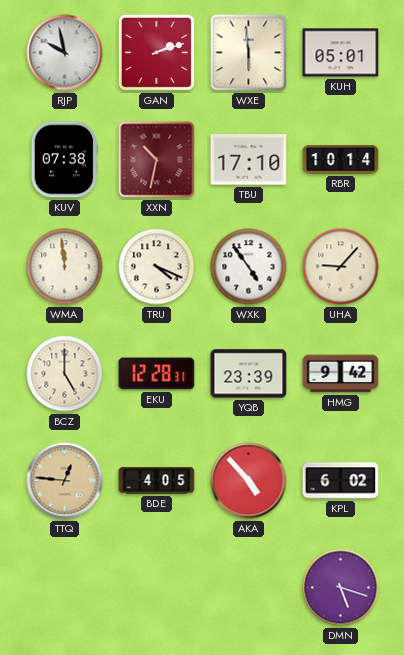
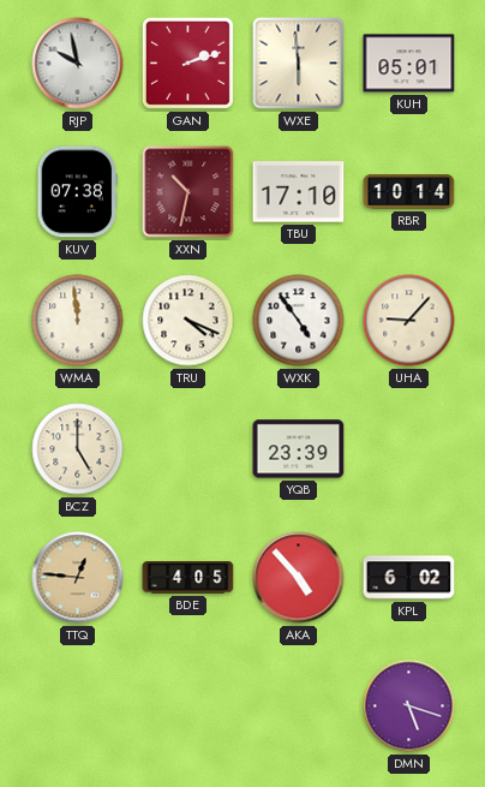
EKU: 12:28 -> none
HMG: 9:42 -> none
